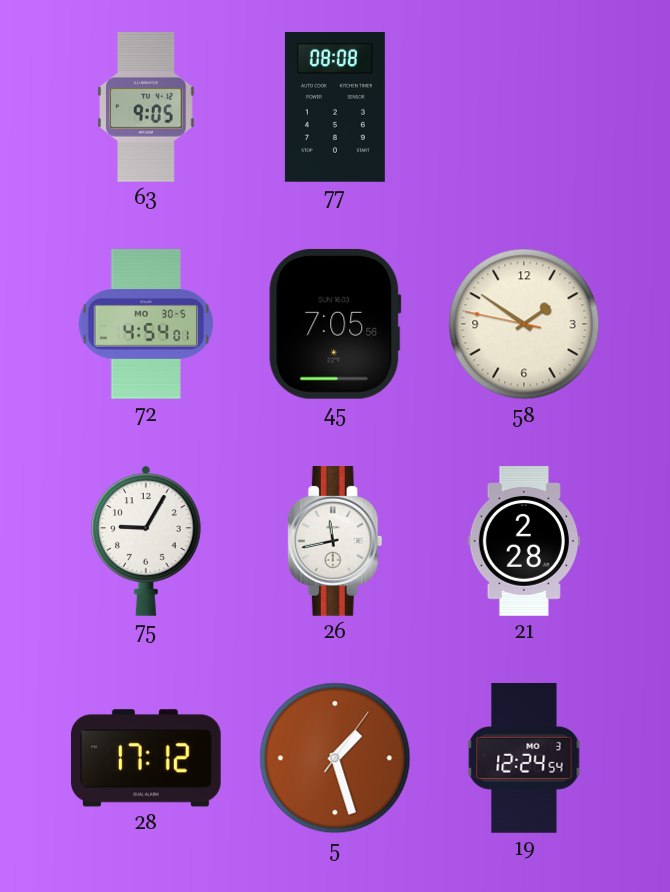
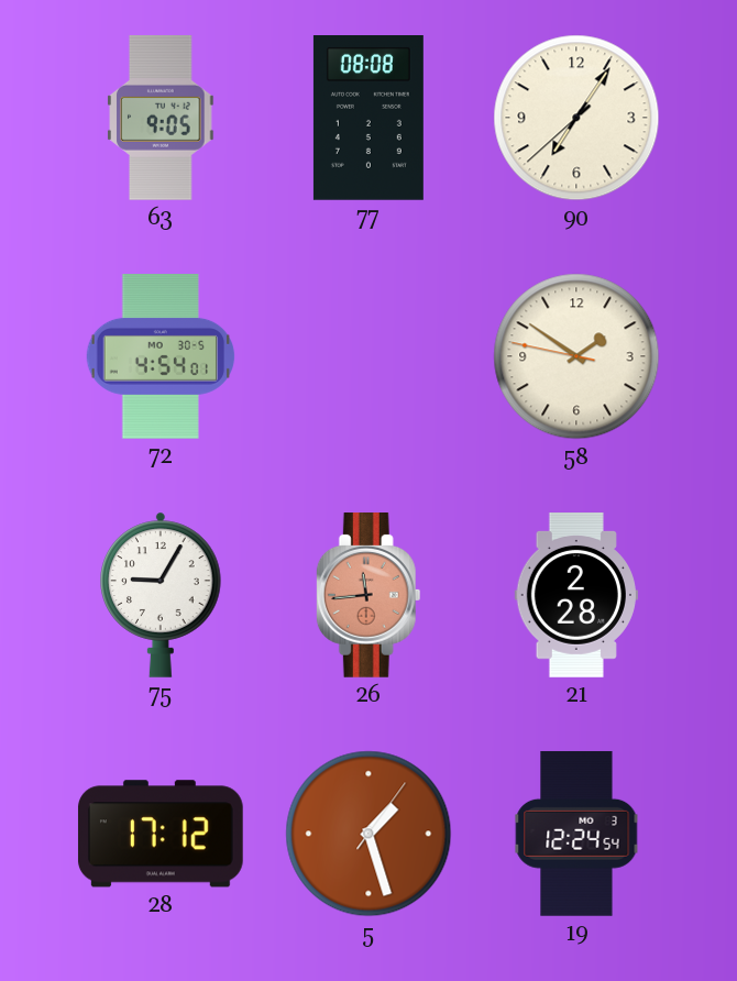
90: none -> 7:05
45: 7:05 -> none
26: 11:43 -> 11:44
26 dial: white -> salmon
